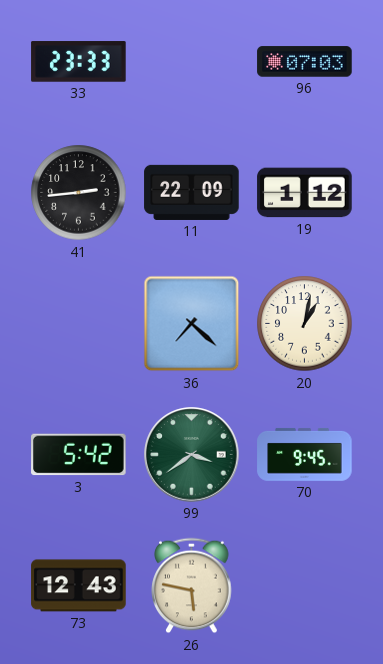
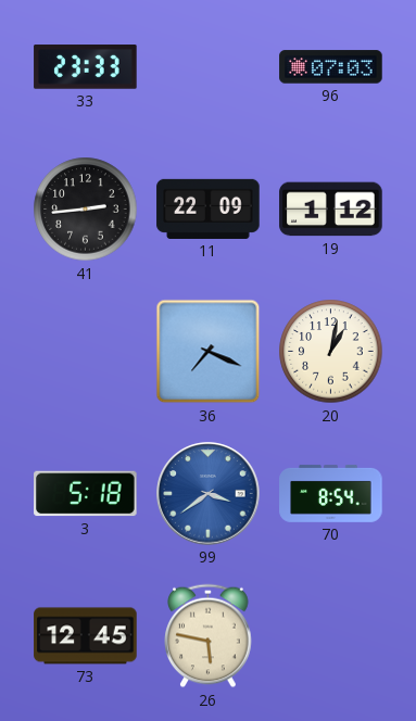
36: 7:22 -> 7:19
3: 5:42 -> 5:18
99 dial: green -> blue
70: 9:45 -> 8:54
73: 12:43 -> 12:45
